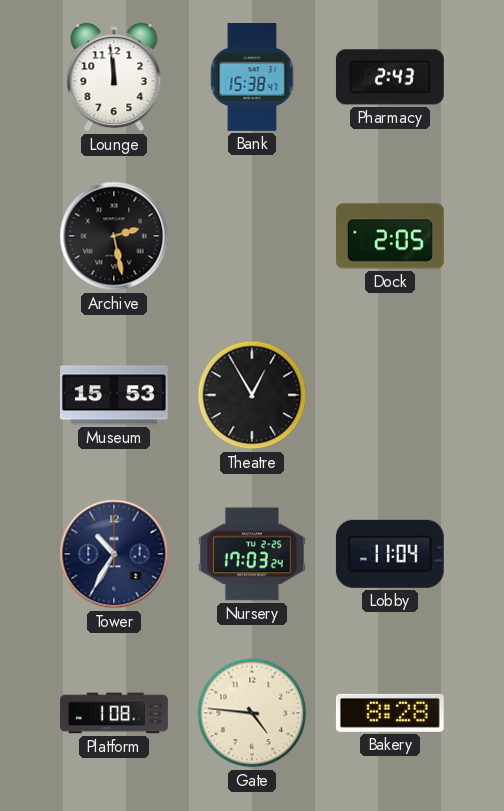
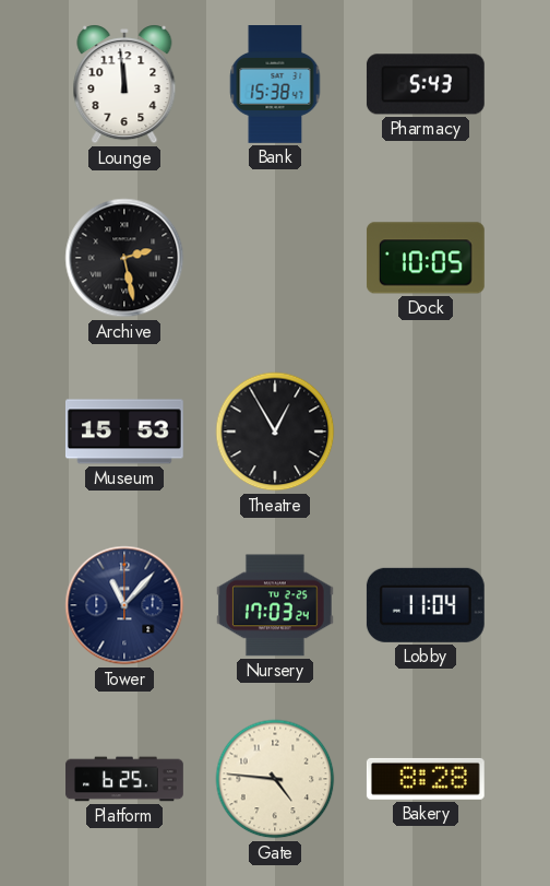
Pharmacy: 2:43 -> 5:43
Dock: 2:05 -> 10:05
Tower: 10:35 -> 11:07
Platform: 1:08 -> 6:25
